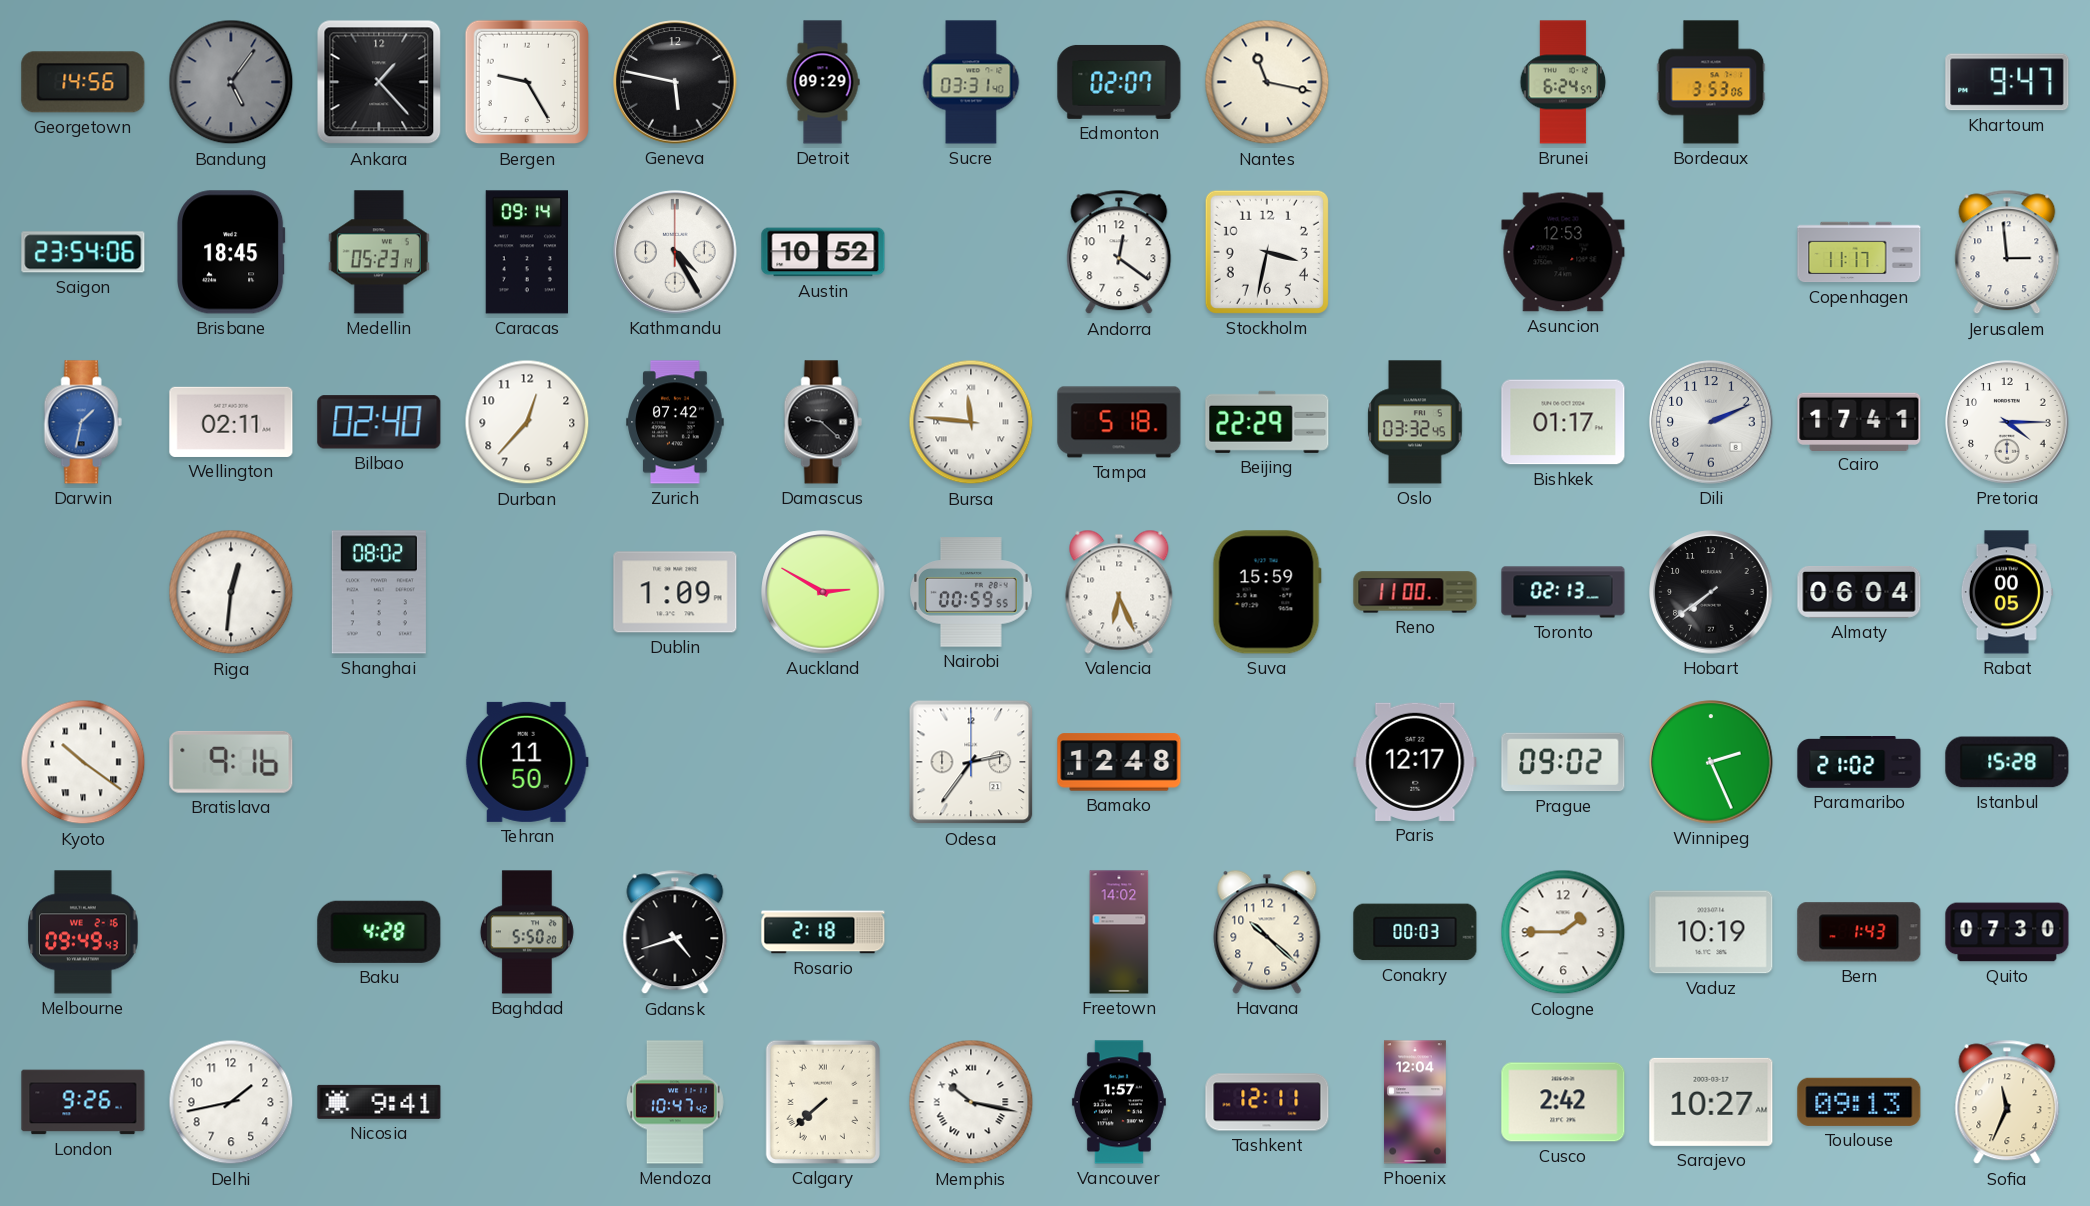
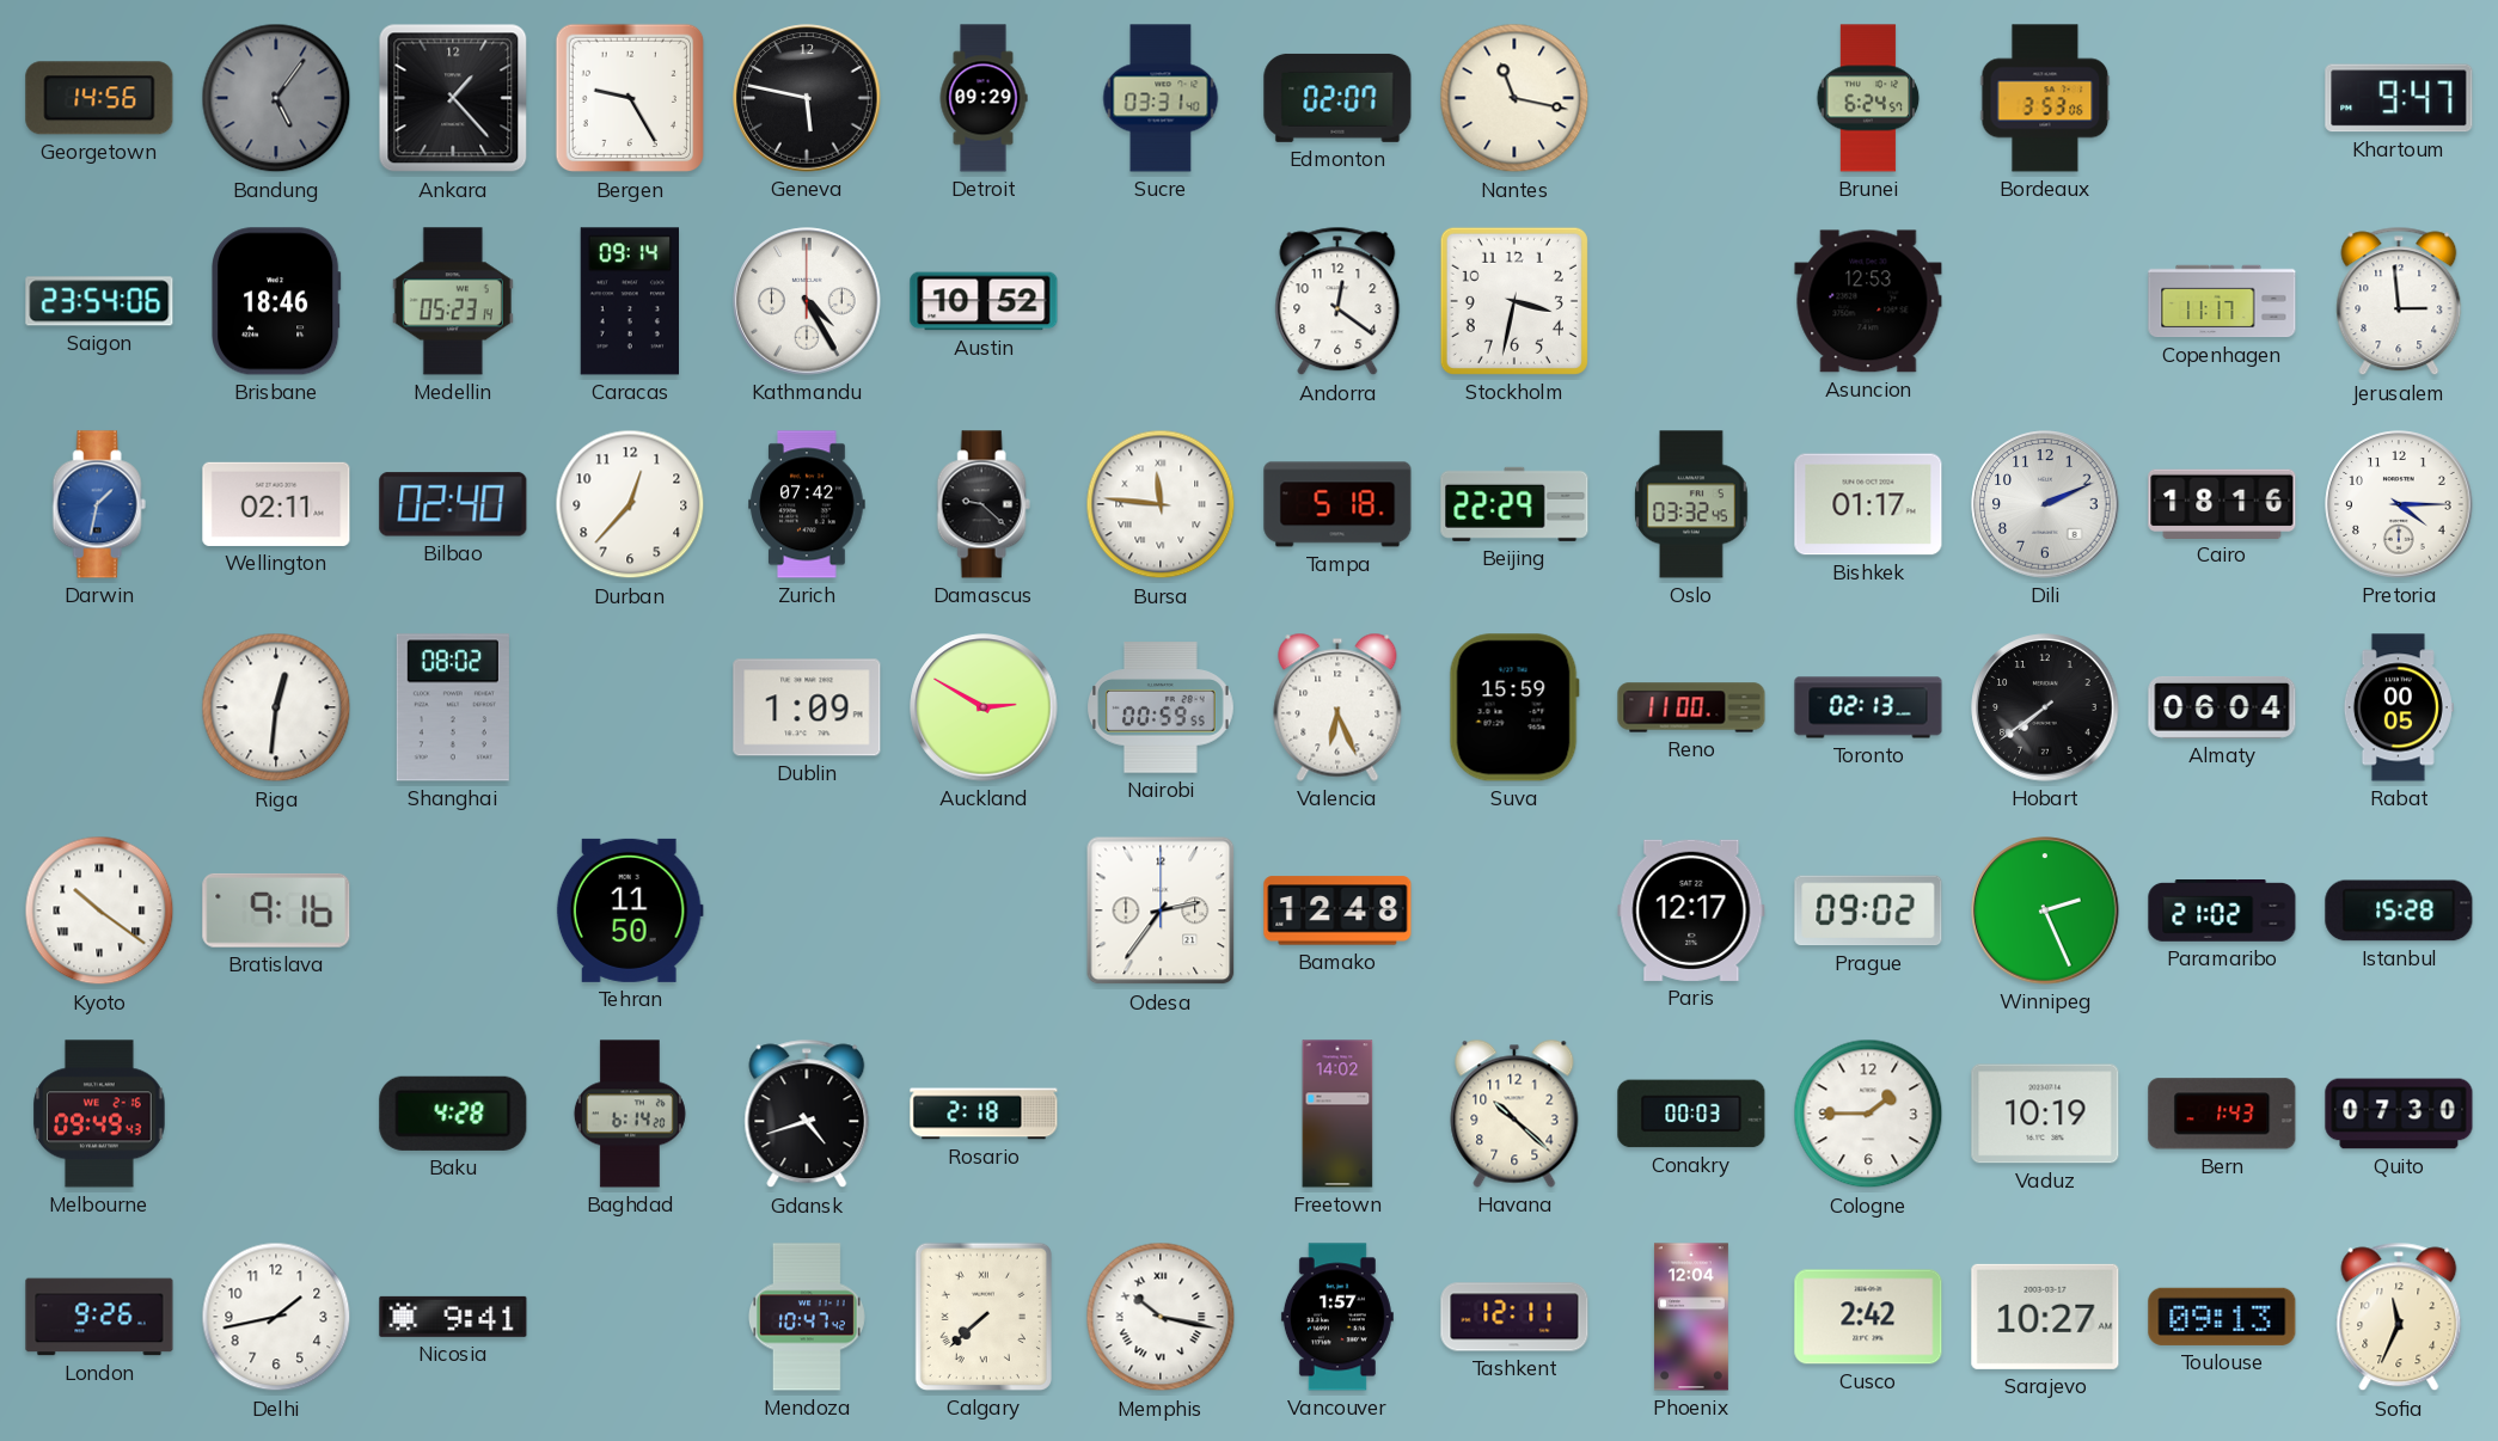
Brisbane: 18:45 -> 18:46
Cairo: 17:41 -> 18:16
Baghdad: 5:50 -> 6:14
